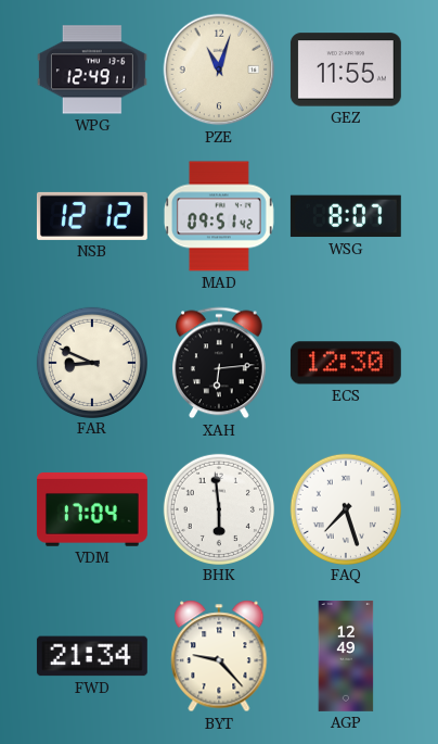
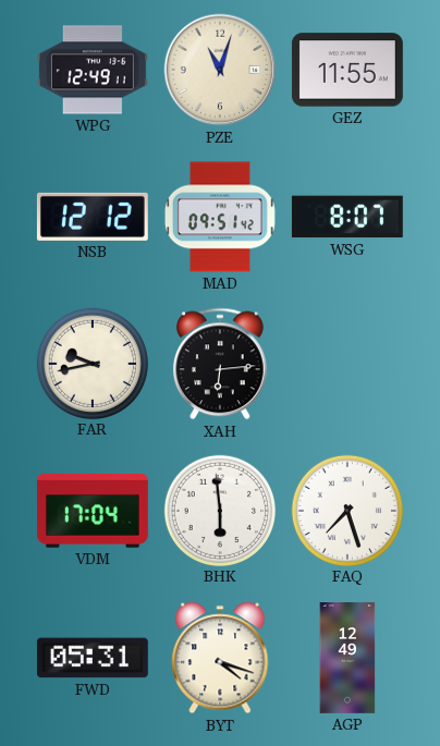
FAR: 8:49 -> 9:43
ECS: 12:30 -> none
FWD: 21:34 -> 05:31
BYT: 9:23 -> 4:18
